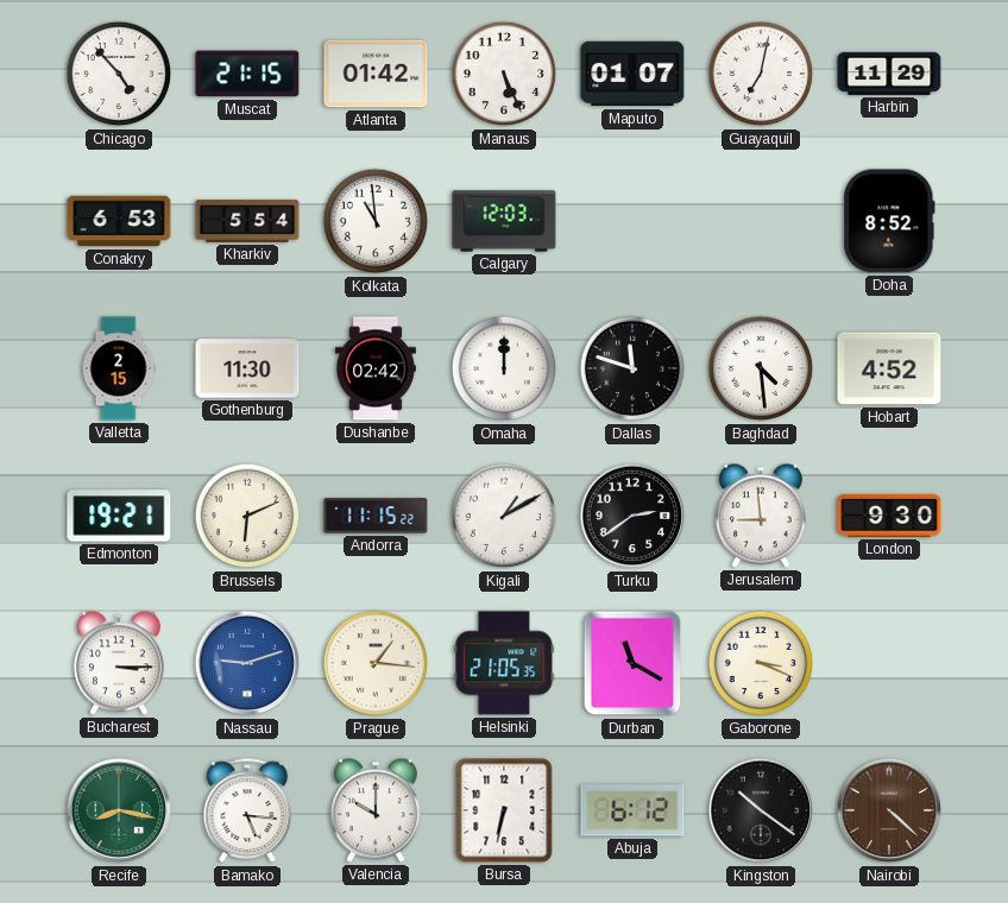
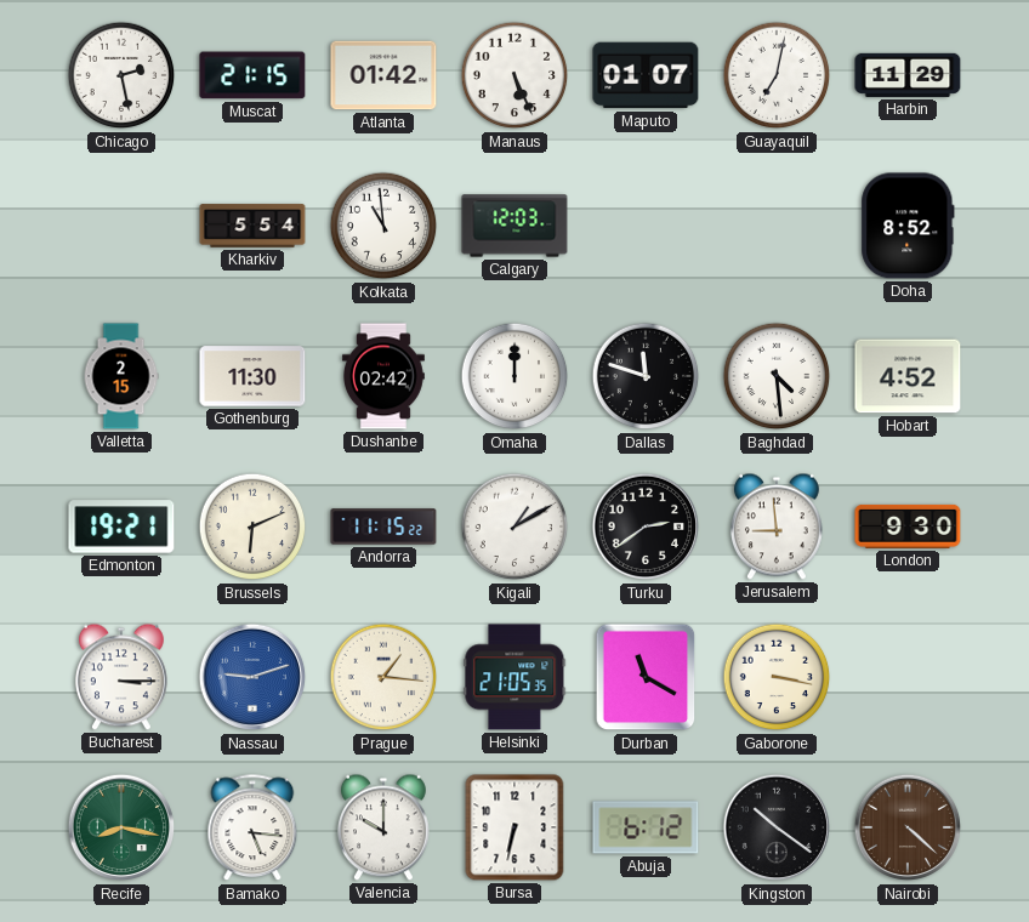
Chicago: 4:53 -> 2:28
Conakry: 6:53 -> none
Gaborone: 3:19 -> 3:17
